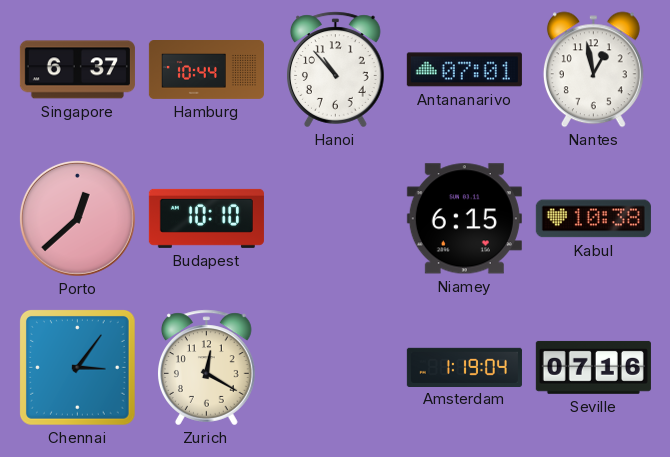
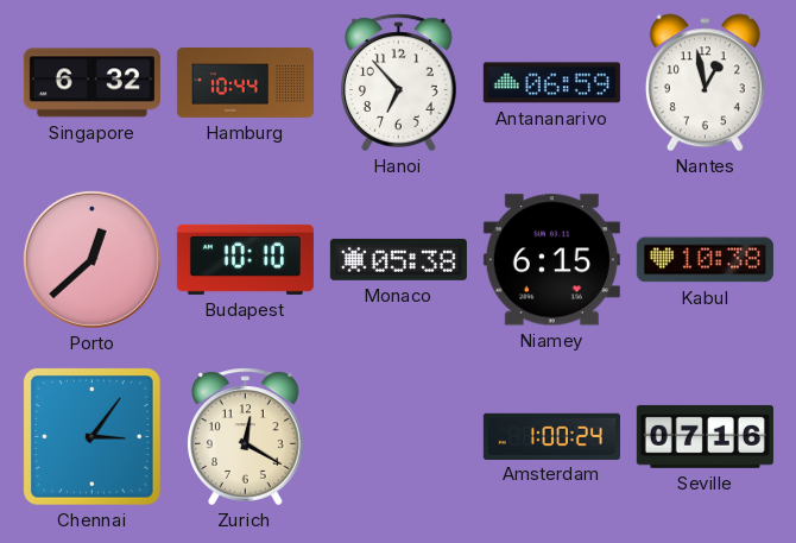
Singapore: 6:37 -> 6:32
Hanoi: 10:53 -> 6:53
Antananarivo: 07:01 -> 06:59
Monaco: none -> 05:38
Amsterdam: 1:19 -> 1:00
